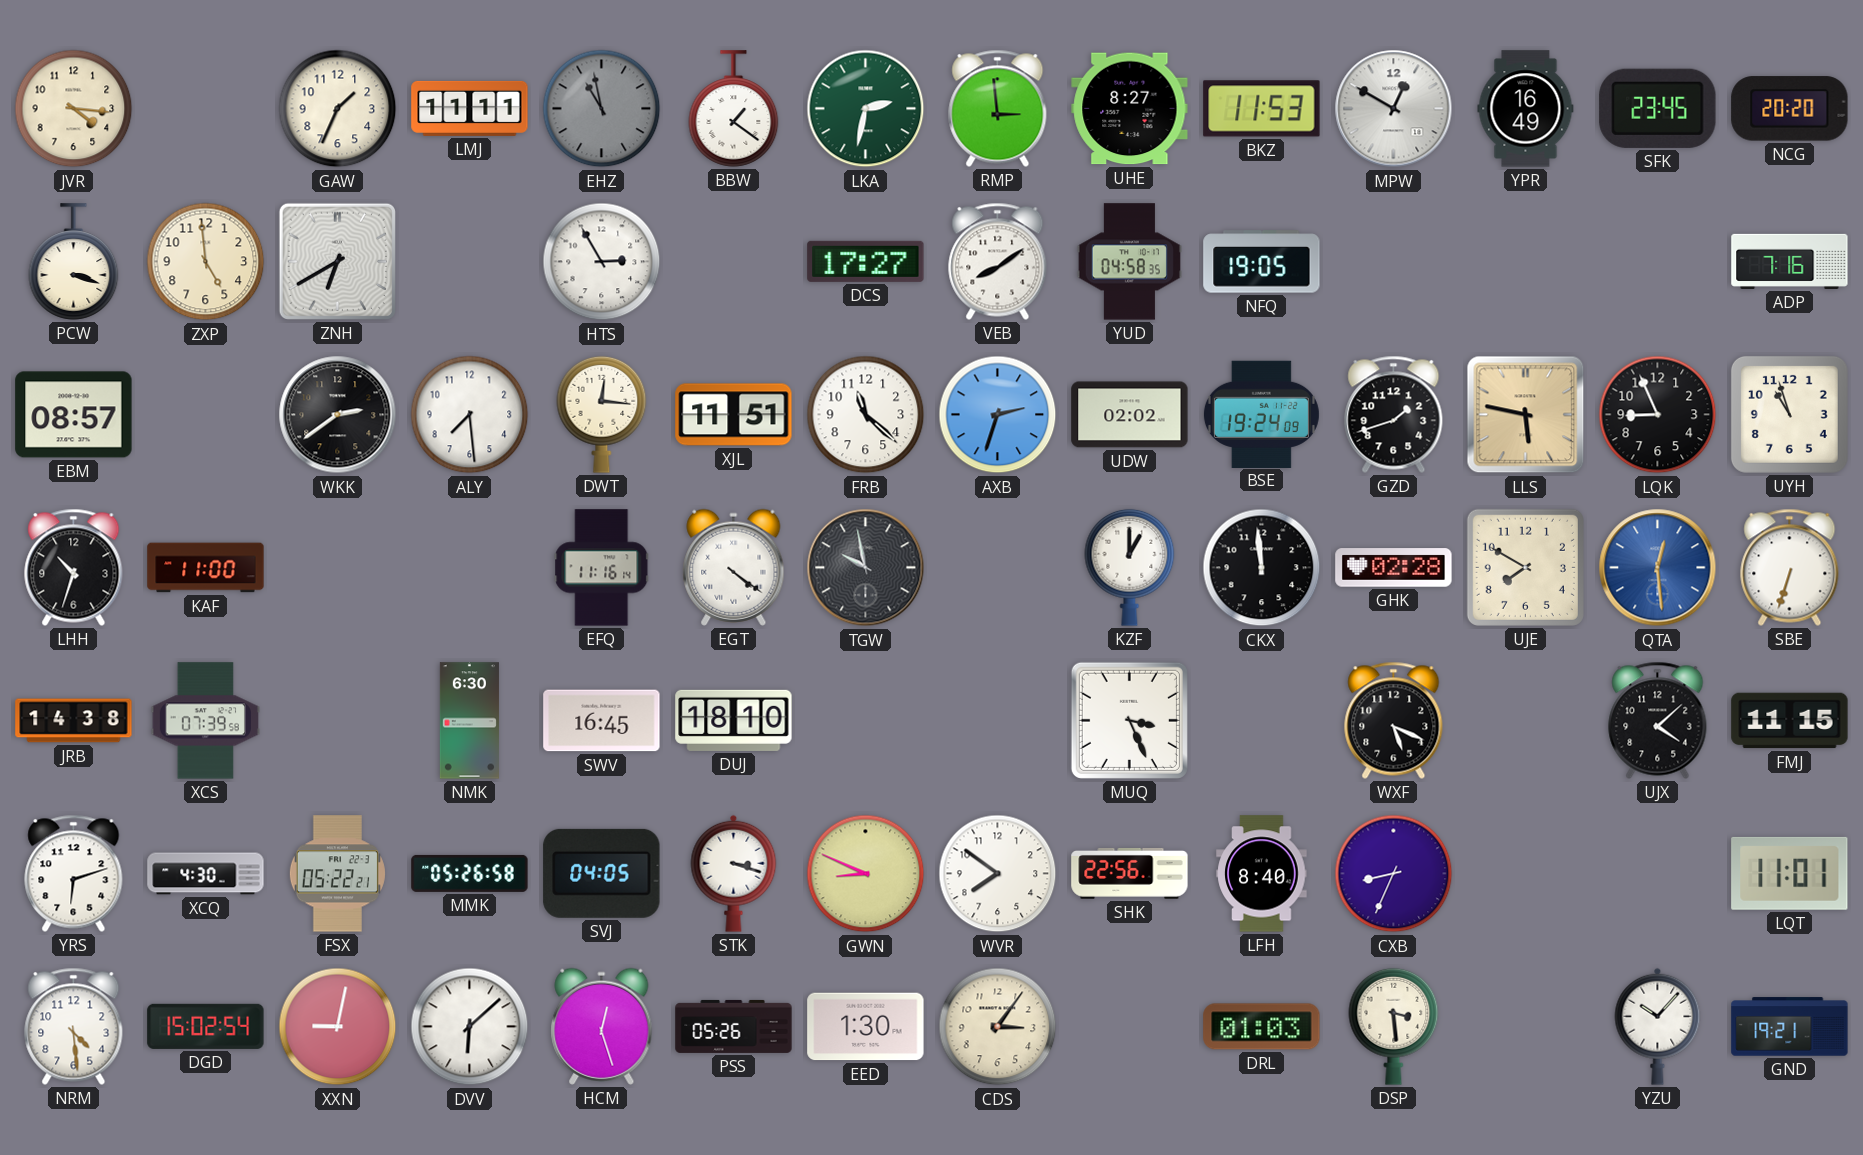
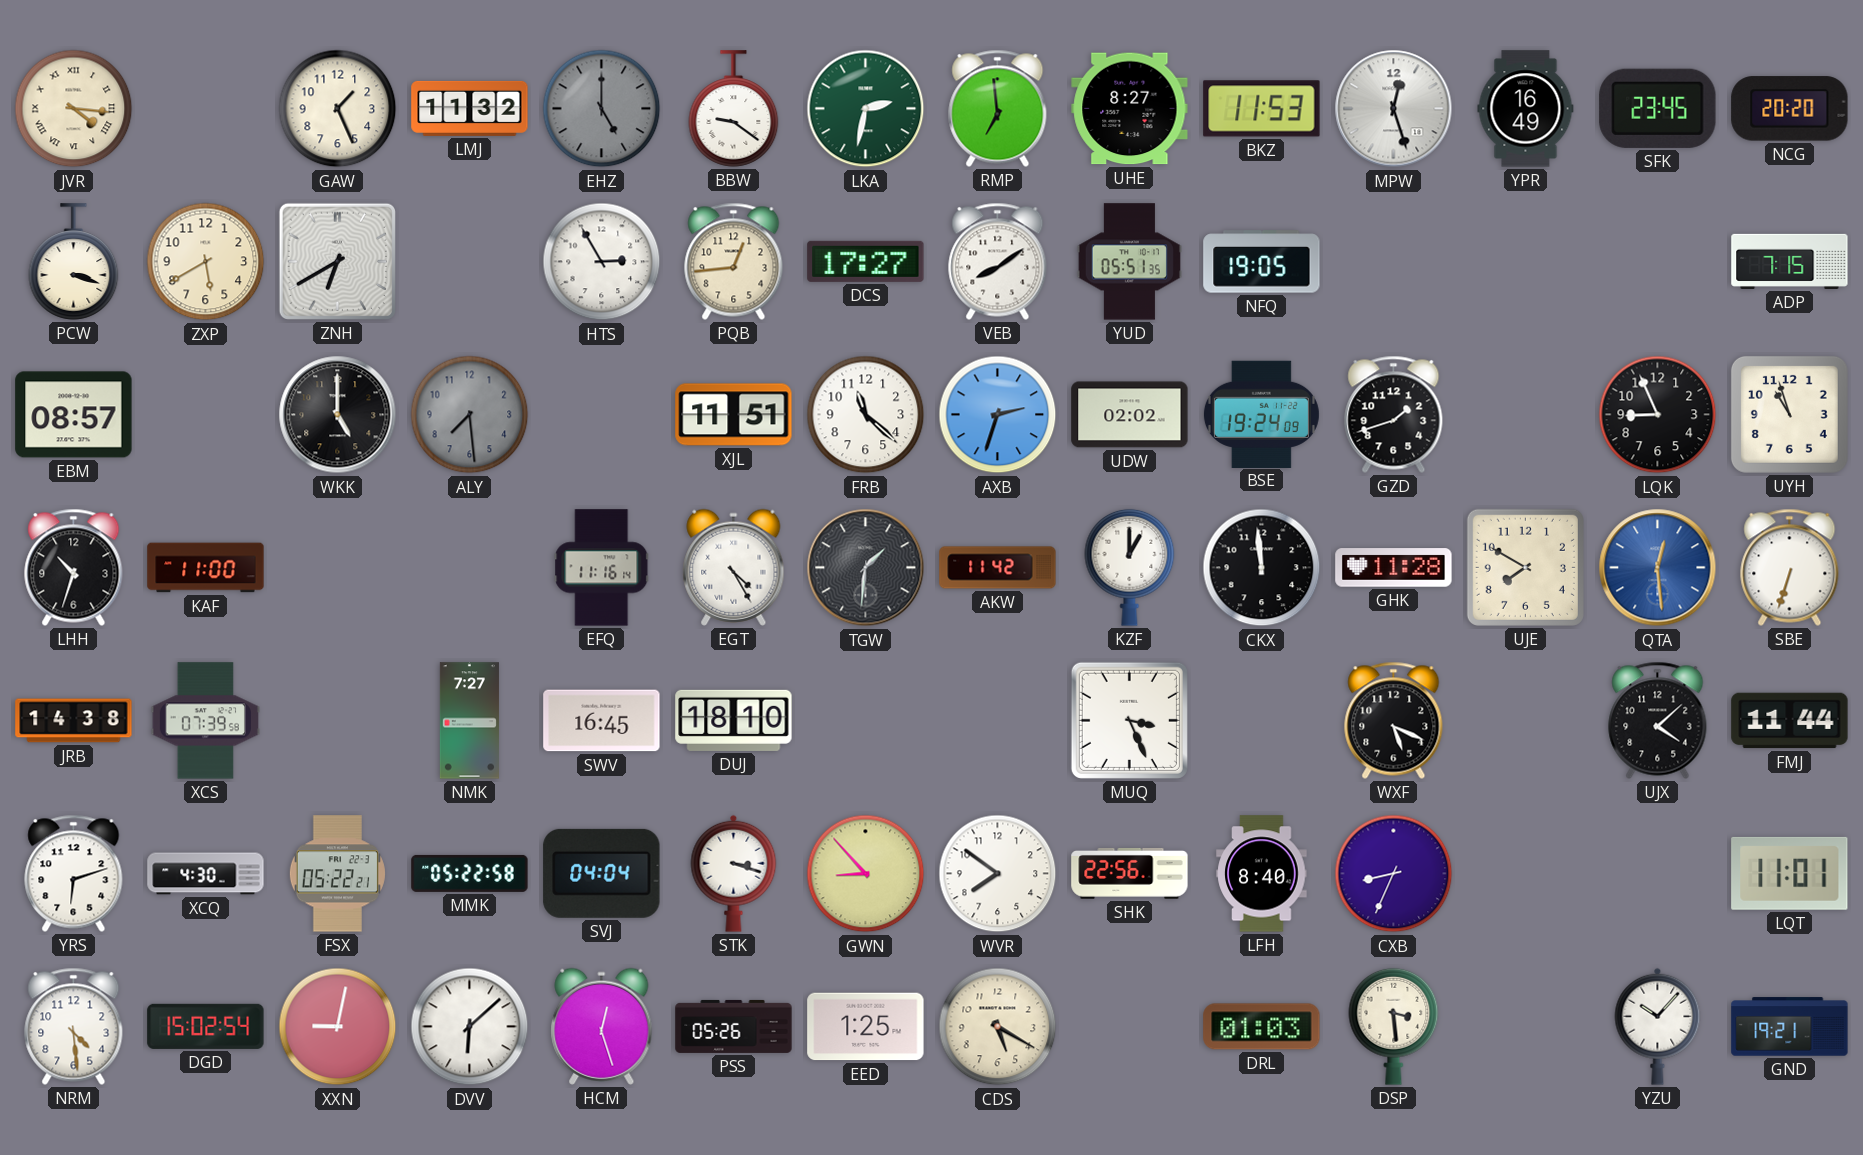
JVR numerals: Arabic -> Roman
GAW: 1:34 -> 1:26
LMJ: 11:11 -> 11:32
EHZ: 10:58 -> 5:00
BBW: 1:21 -> 9:21
RMP: 2:59 -> 6:59
MPW: 12:50 -> 12:27
ZXP: 4:59 -> 5:40
PQB: none -> 12:44
YUD: 04:58 -> 05:51
ADP: 7:16 -> 7:15
WKK: 2:39 -> 5:00
ALY dial: white -> grey
DWT: 12:16 -> none
LLS: 5:47 -> none
EGT: 4:21 -> 4:25
TGW: 9:58 -> 1:31
AKW: none -> 11:42
GHK: 02:28 -> 11:28
NMK: 6:30 -> 7:27
FMJ: 11:15 -> 11:44
MMK: 05:26 -> 05:22
SVJ: 04:05 -> 04:04
GWN: 8:49 -> 8:53
EED: 1:30 -> 1:25
CDS: 3:06 -> 5:20
